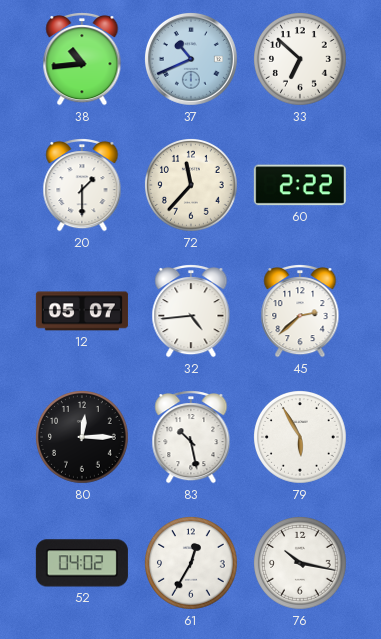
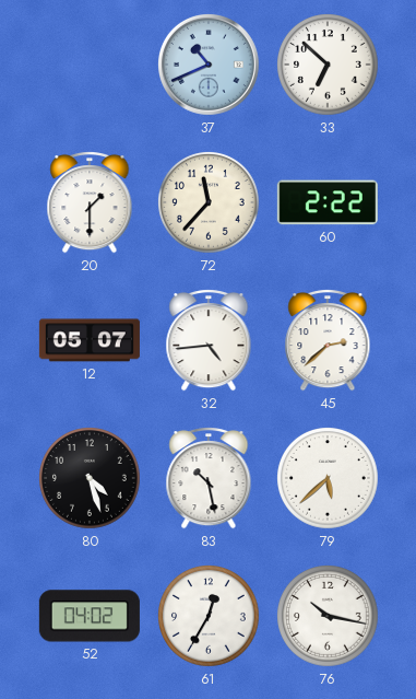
38: 10:44 -> none
80: 12:15 -> 4:27
79: 5:55 -> 5:38
